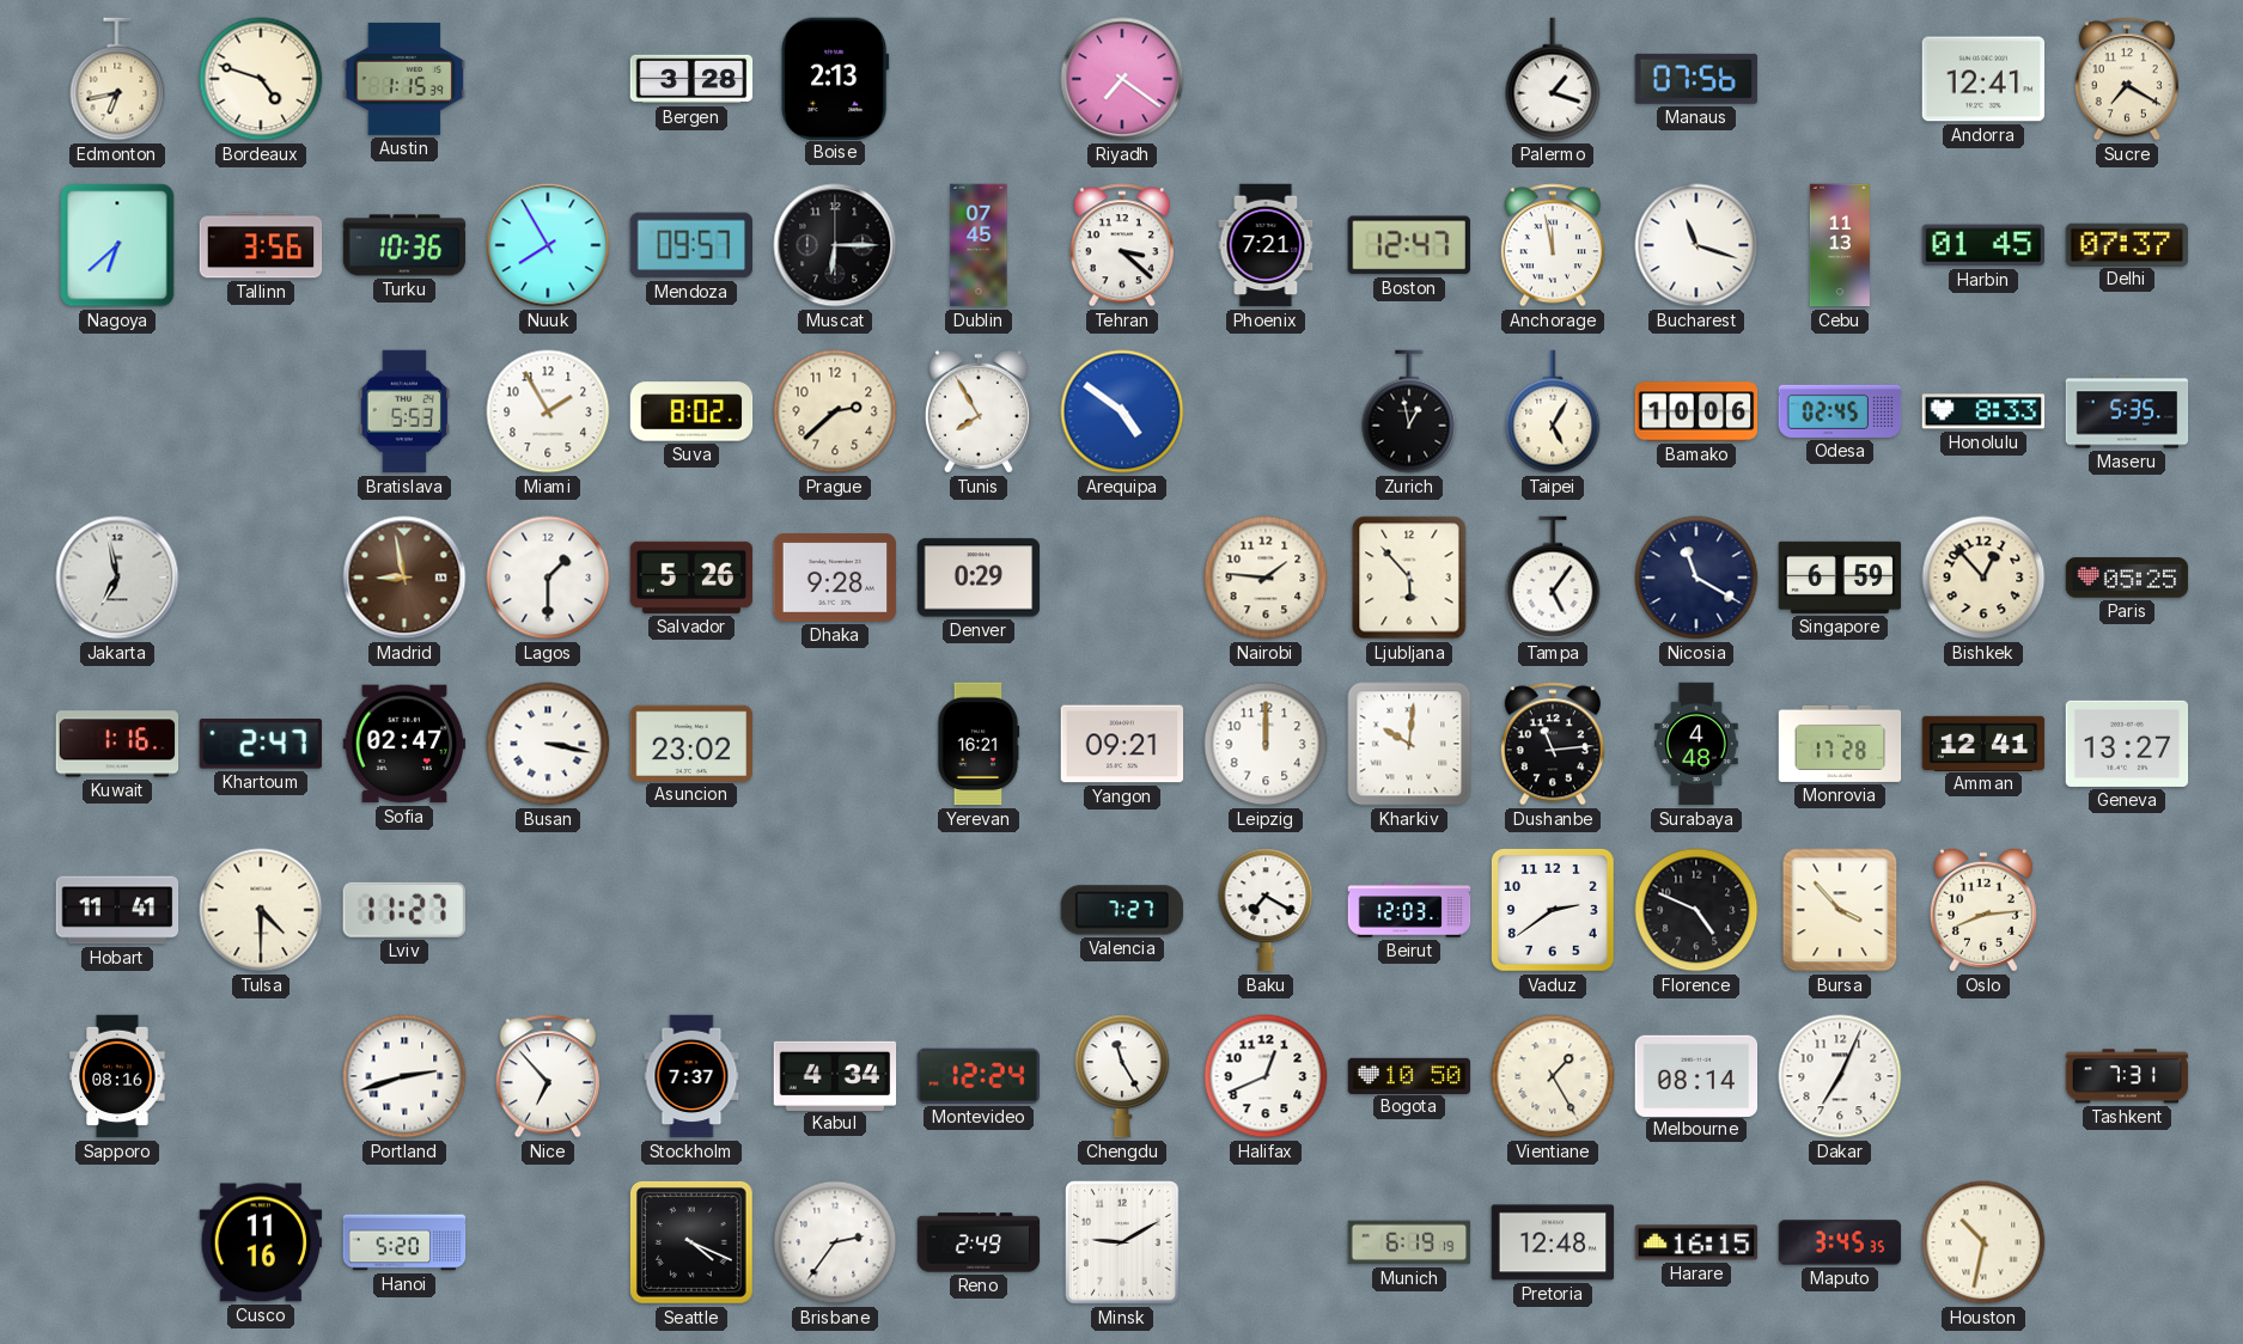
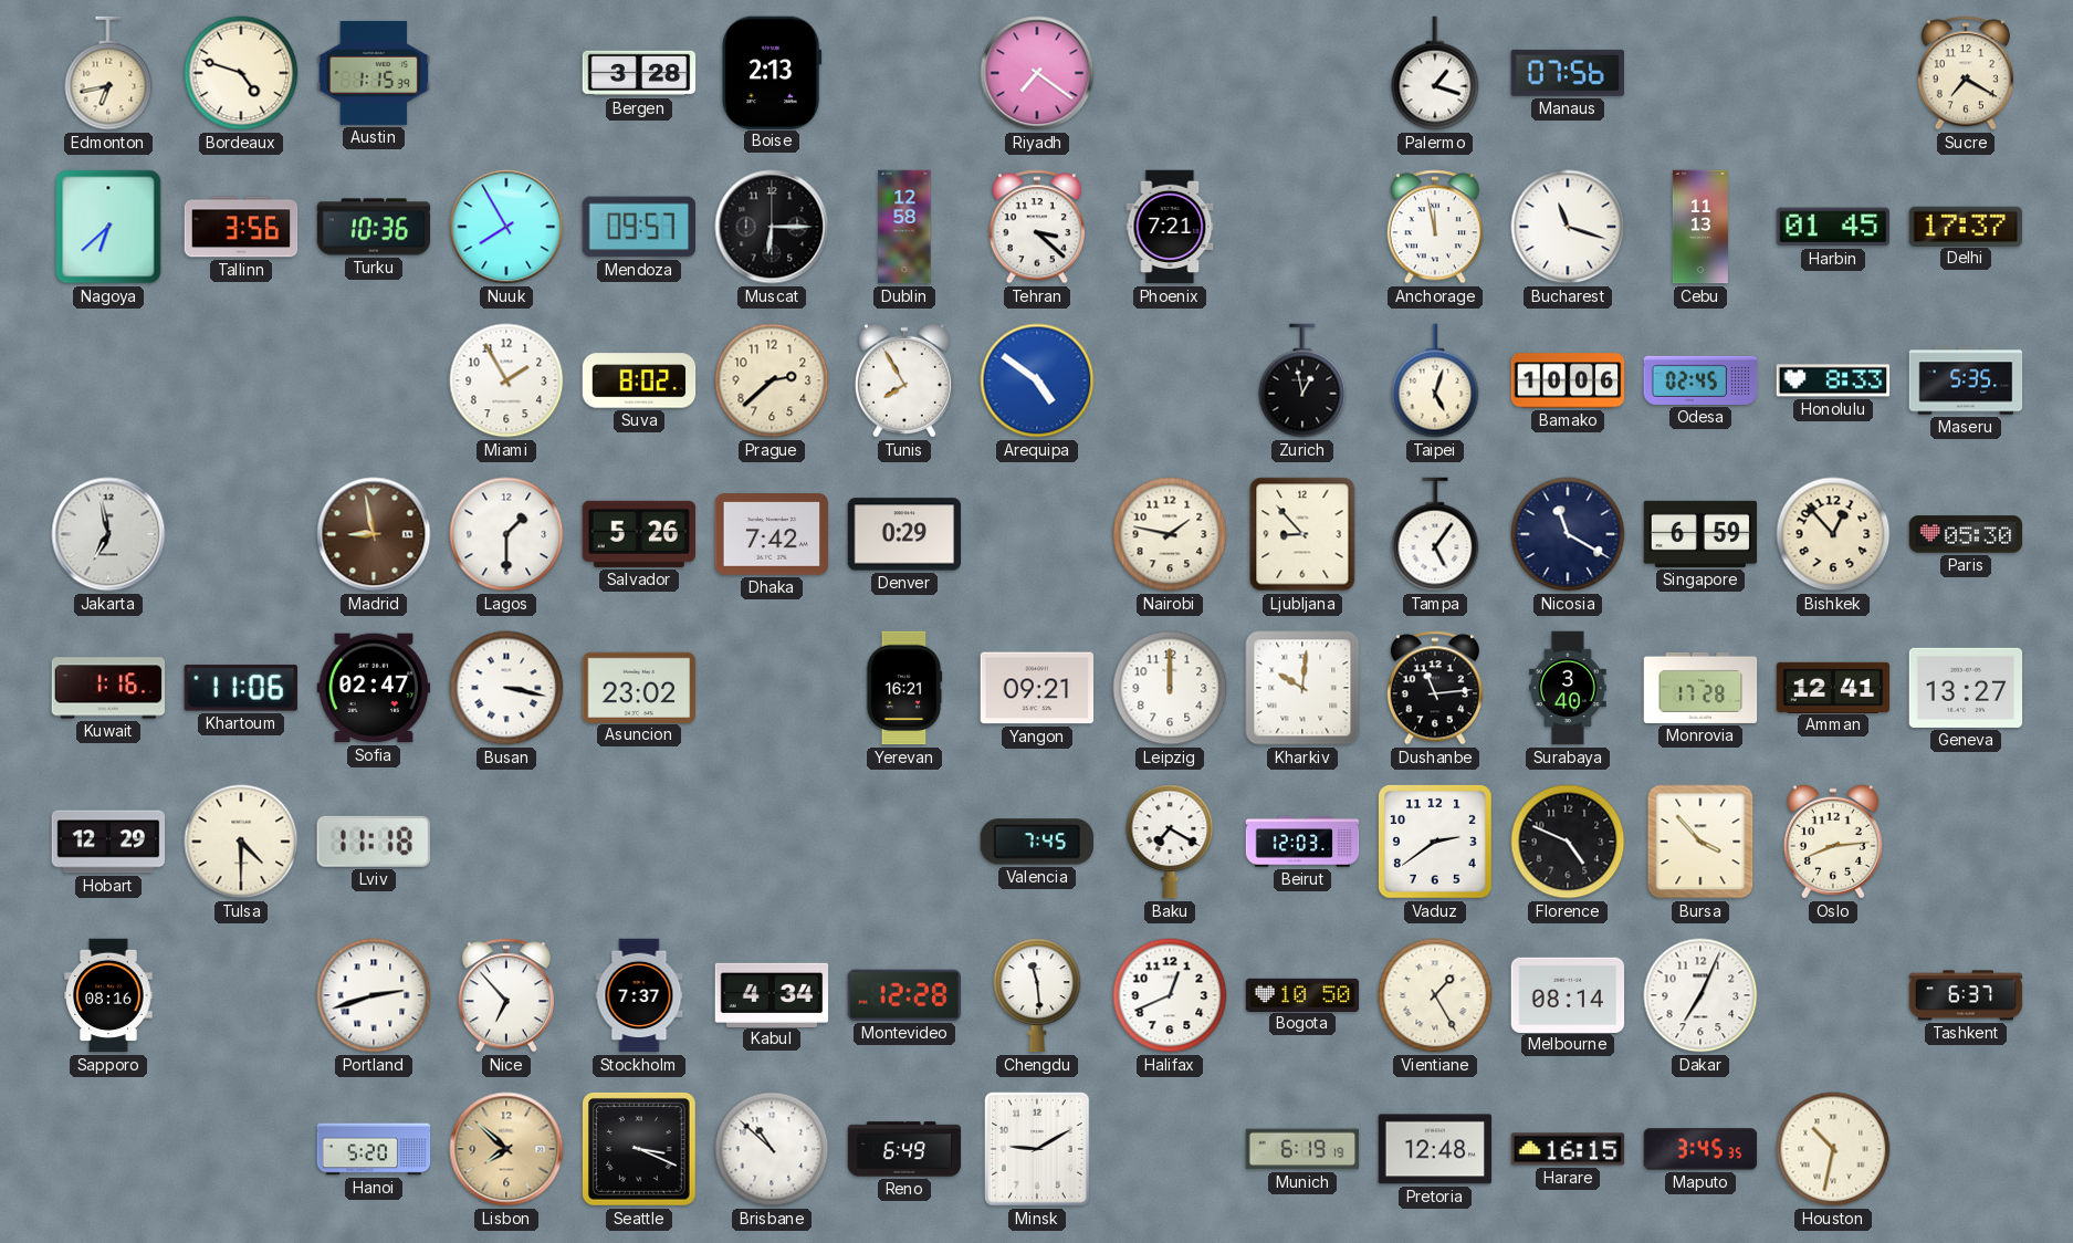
Andorra: 12:41 -> none
Dublin: 07:45 -> 12:58
Boston: 12:47 -> none
Delhi: 07:37 -> 17:37
Bratislava: 5:53 -> none
Taipei: 5:05 -> 5:03
Dhaka: 9:28 -> 7:42
Nairobi: 1:46 -> 1:47
Ljubljana: 5:53 -> 8:53
Paris: 05:25 -> 05:30
Khartoum: 2:47 -> 11:06
Surabaya: 4:48 -> 3:40
Hobart: 11:41 -> 12:29
Lviv: 11:27 -> 11:18
Valencia: 7:27 -> 7:45
Montevideo: 12:24 -> 12:28
Chengdu: 11:25 -> 11:29
Tashkent: 7:31 -> 6:37
Cusco: 11:16 -> none
Lisbon: none -> 7:52
Seattle: 4:19 -> 3:19
Brisbane: 2:36 -> 10:52
Reno: 2:49 -> 6:49
